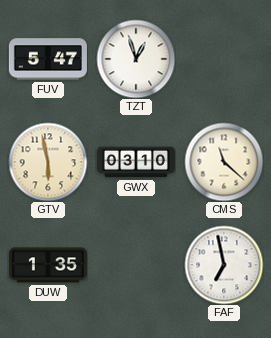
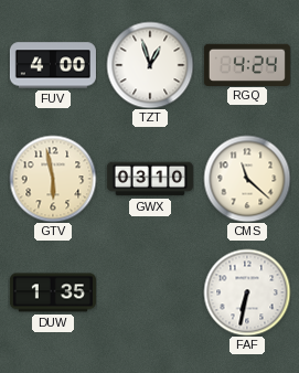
FUV: 5:47 -> 4:00
RGQ: none -> 4:24
FAF: 6:58 -> 6:32
